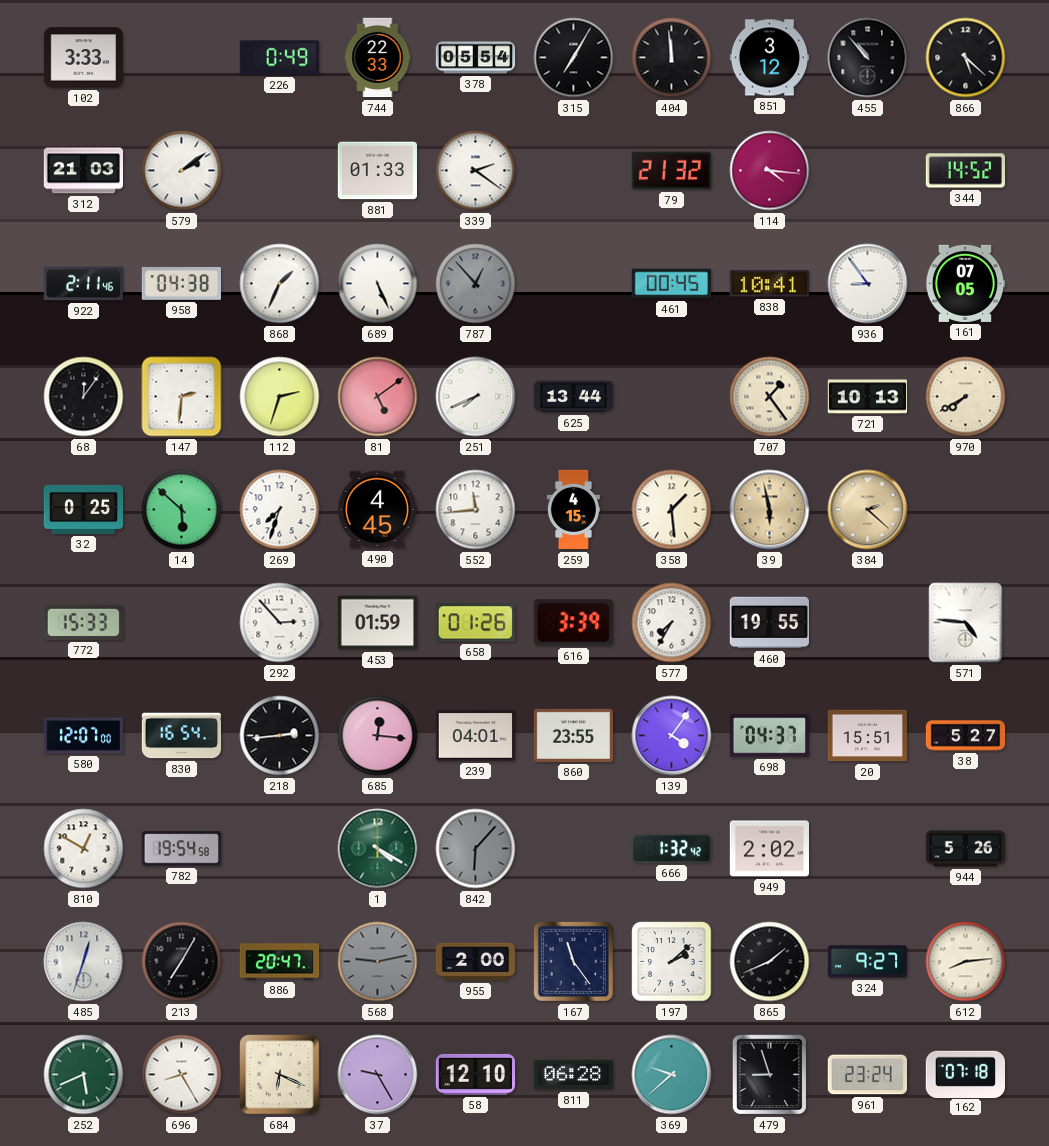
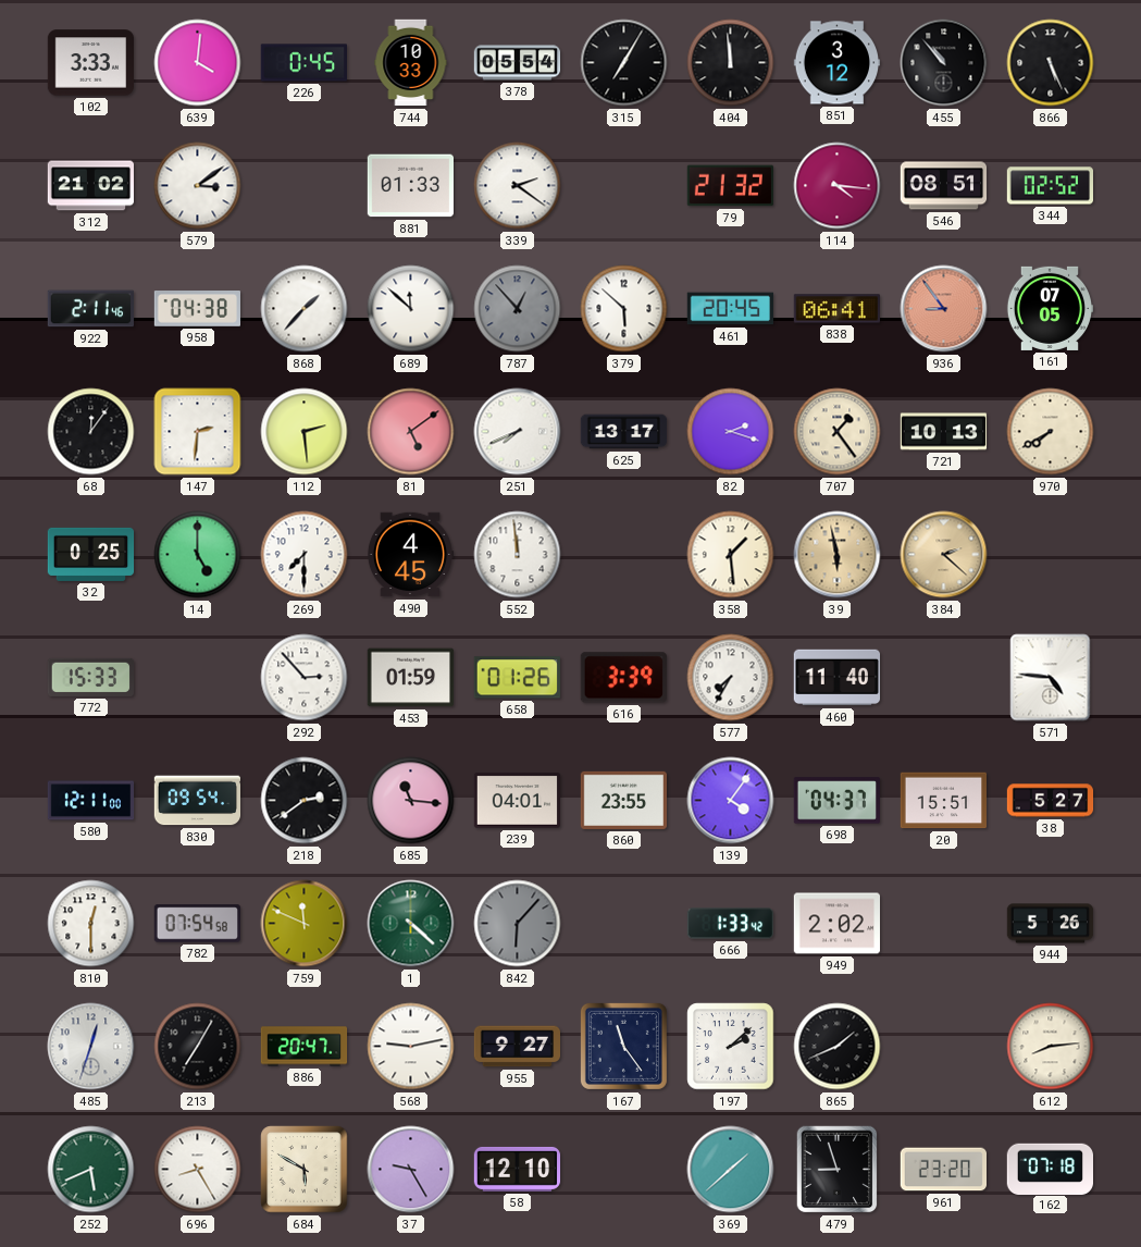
639: none -> 4:01
226: 0:49 -> 0:45
744: 22:33 -> 10:33
866: 5:22 -> 5:26
312: 21:03 -> 21:02
579: 2:09 -> 3:09
546: none -> 08:51
344: 14:52 -> 02:52
868: 1:34 -> 1:37
689: 5:26 -> 11:52
379: none -> 5:52
461: 00:45 -> 20:45
838: 10:41 -> 06:41
936 dial: white -> salmon
112: 2:33 -> 2:29
625: 13:44 -> 13:17
82: none -> 2:18
14: 5:52 -> 5:00
269: 7:33 -> 7:30
552: 11:44 -> 11:59
259: 4:15 -> none
460: 19:55 -> 11:40
580: 12:07 -> 12:11
830: 16:54 -> 09:54
218: 2:44 -> 2:39
685: 12:16 -> 11:16
810: 12:50 -> 12:30
782: 19:54 -> 07:54
759: none -> 11:49
1: 4:20 -> 4:22
666: 1:32 -> 1:33
568 dial: grey -> white
955: 2:00 -> 9:27
324: 9:27 -> none
684: 6:19 -> 5:50
811: 06:28 -> none
369: 9:38 -> 1:38
961: 23:24 -> 23:20
